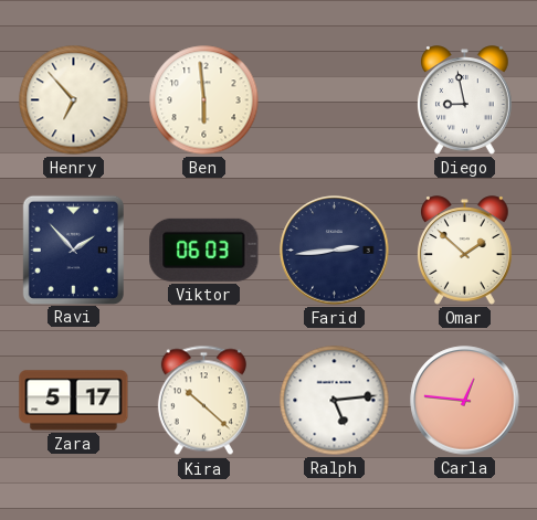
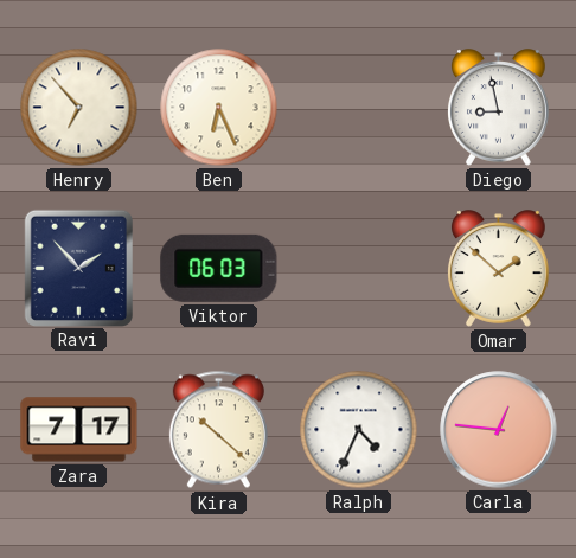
Ben: 5:59 -> 6:26
Farid: 2:44 -> none
Zara: 5:17 -> 7:17
Ralph: 5:14 -> 4:34
